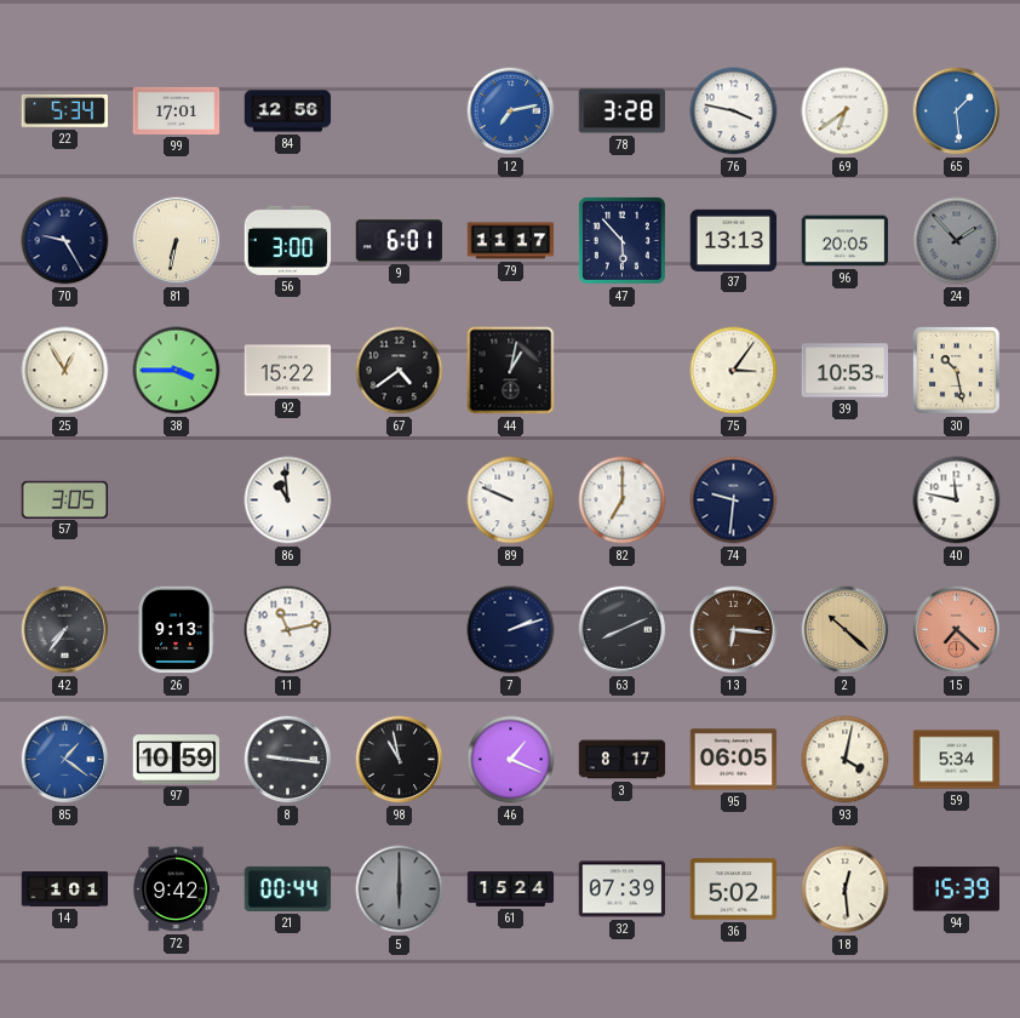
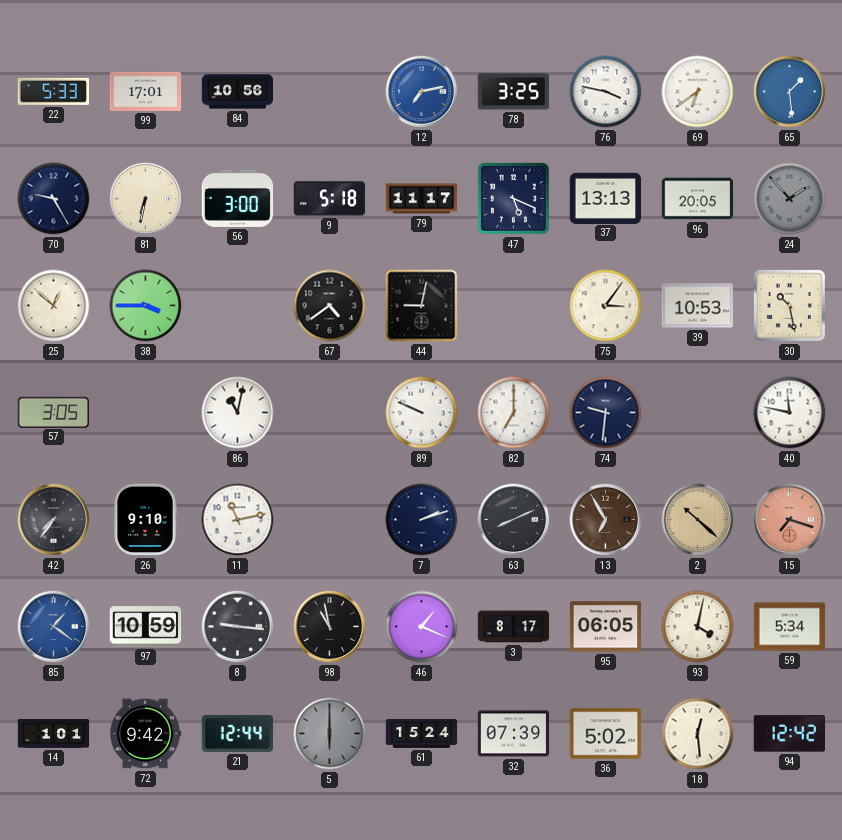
22: 5:34 -> 5:33
84: 12:56 -> 10:56
78: 3:28 -> 3:25
9: 6:01 -> 5:18
47: 5:53 -> 5:19
25: 12:55 -> 12:52
92: 15:22 -> none
44: 1:02 -> 9:02
86: 10:59 -> 11:02
26: 9:13 -> 9:10
13: 6:16 -> 6:55
15: 7:22 -> 7:18
21: 00:44 -> 12:44
94: 15:39 -> 12:42
